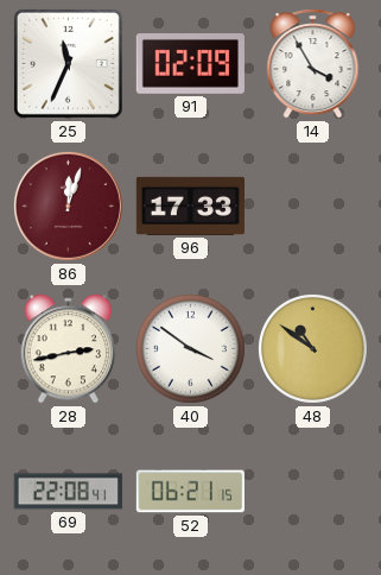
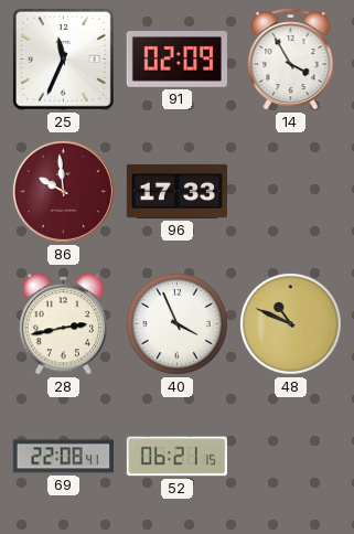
86: 12:03 -> 9:59
40: 3:51 -> 3:56
48: 10:51 -> 10:49
